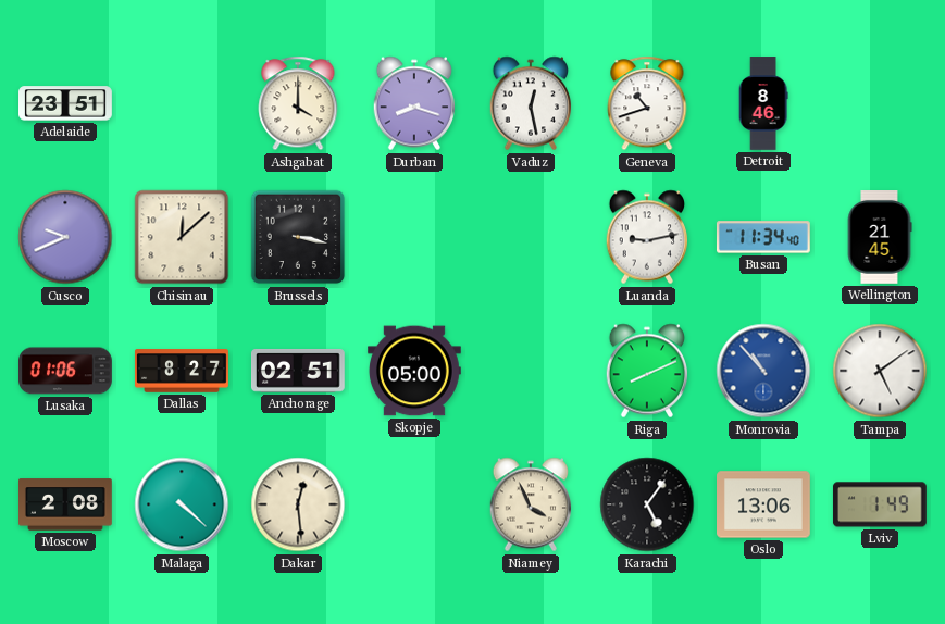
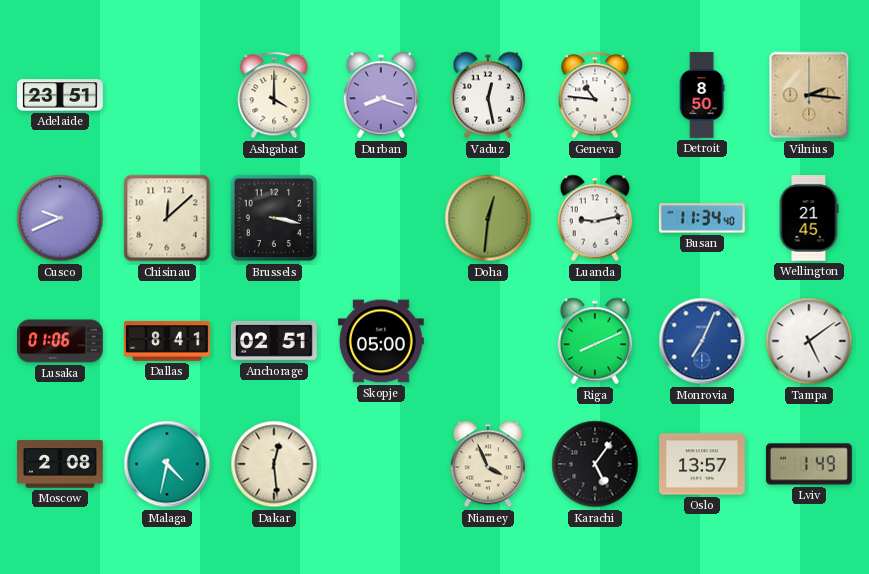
Geneva: 10:42 -> 10:46
Detroit: 8:46 -> 8:50
Vilnius: none -> 2:16
Doha: none -> 12:31
Dallas: 8:27 -> 8:41
Monrovia: 10:53 -> 7:04
Malaga: 4:22 -> 4:32
Oslo: 13:06 -> 13:57
